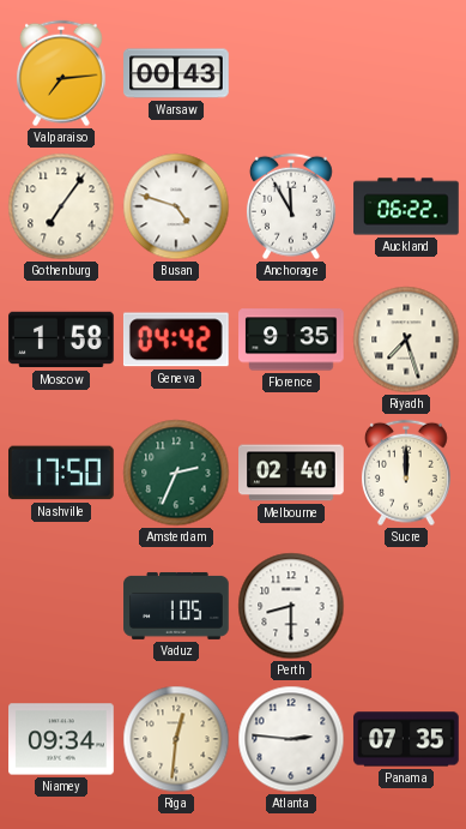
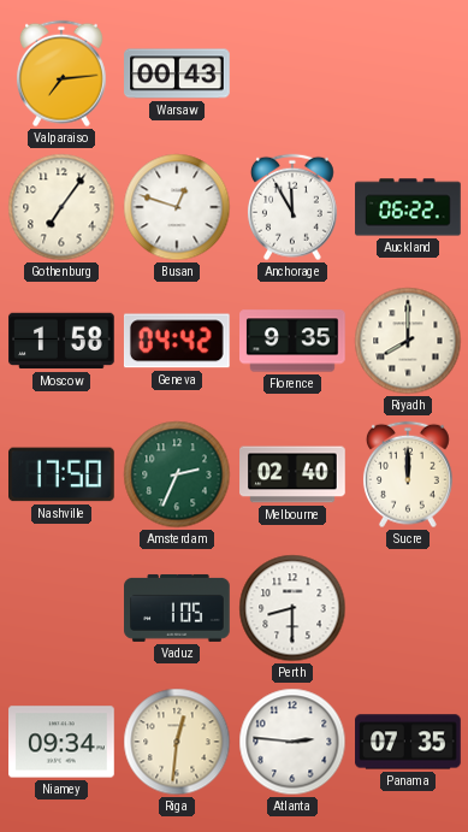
Busan: 4:48 -> 12:48
Riyadh: 7:27 -> 8:00
